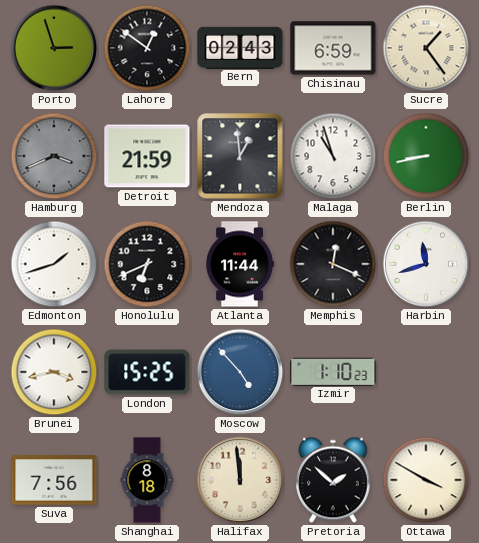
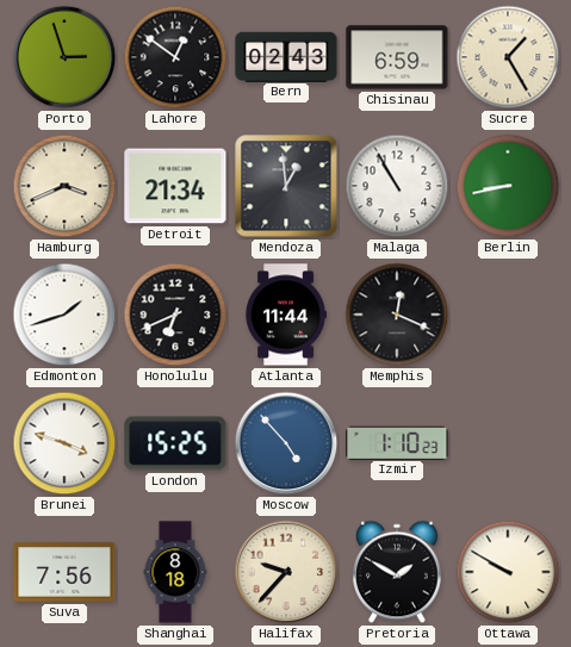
Sucre: 1:24 -> 1:25
Hamburg dial: grey -> cream
Detroit: 21:59 -> 21:34
Malaga: 10:57 -> 10:55
Harbin: 11:42 -> none
Brunei: 3:43 -> 3:48
Halifax: 11:59 -> 9:37
Pretoria: 1:52 -> 1:50
Ottawa: 3:50 -> 9:50
